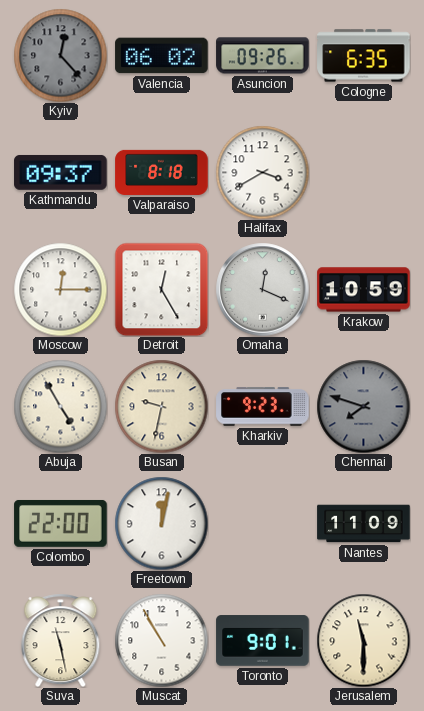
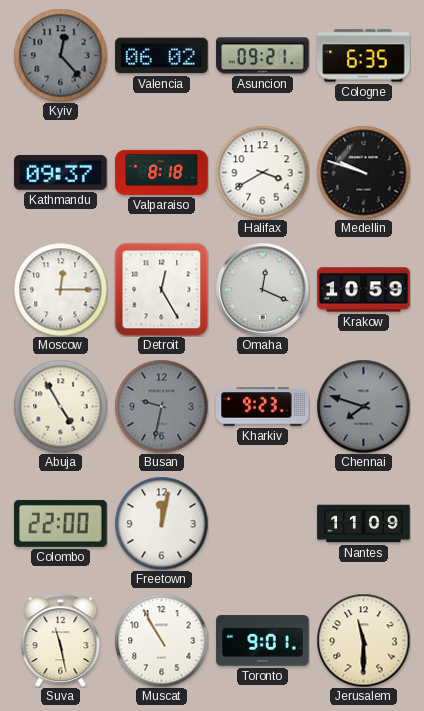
Asuncion: 09:26 -> 09:21
Medellin: none -> 9:48
Busan dial: cream -> grey
